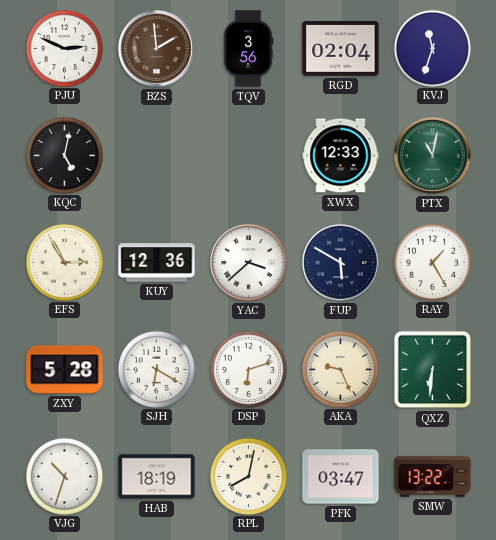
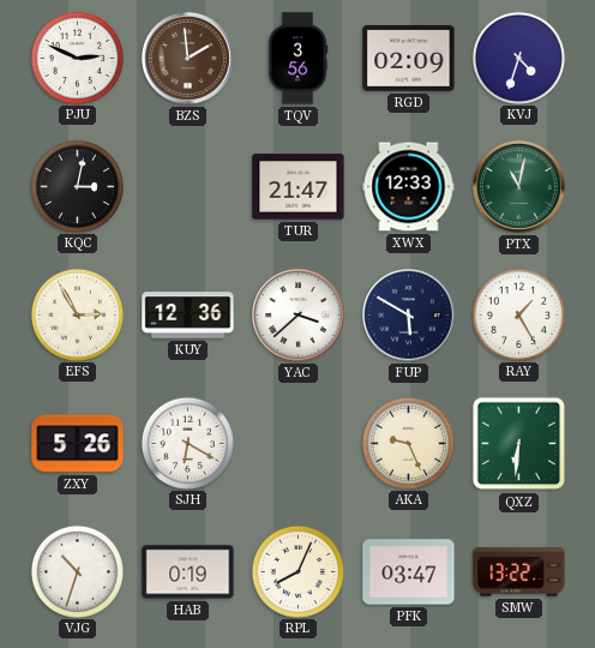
RGD: 02:04 -> 02:09
KVJ: 11:33 -> 4:33
KQC: 5:02 -> 3:02
TUR: none -> 21:47
ZXY: 5:28 -> 5:26
DSP: 6:12 -> none
HAB: 18:19 -> 0:19
RPL: 8:02 -> 8:04
